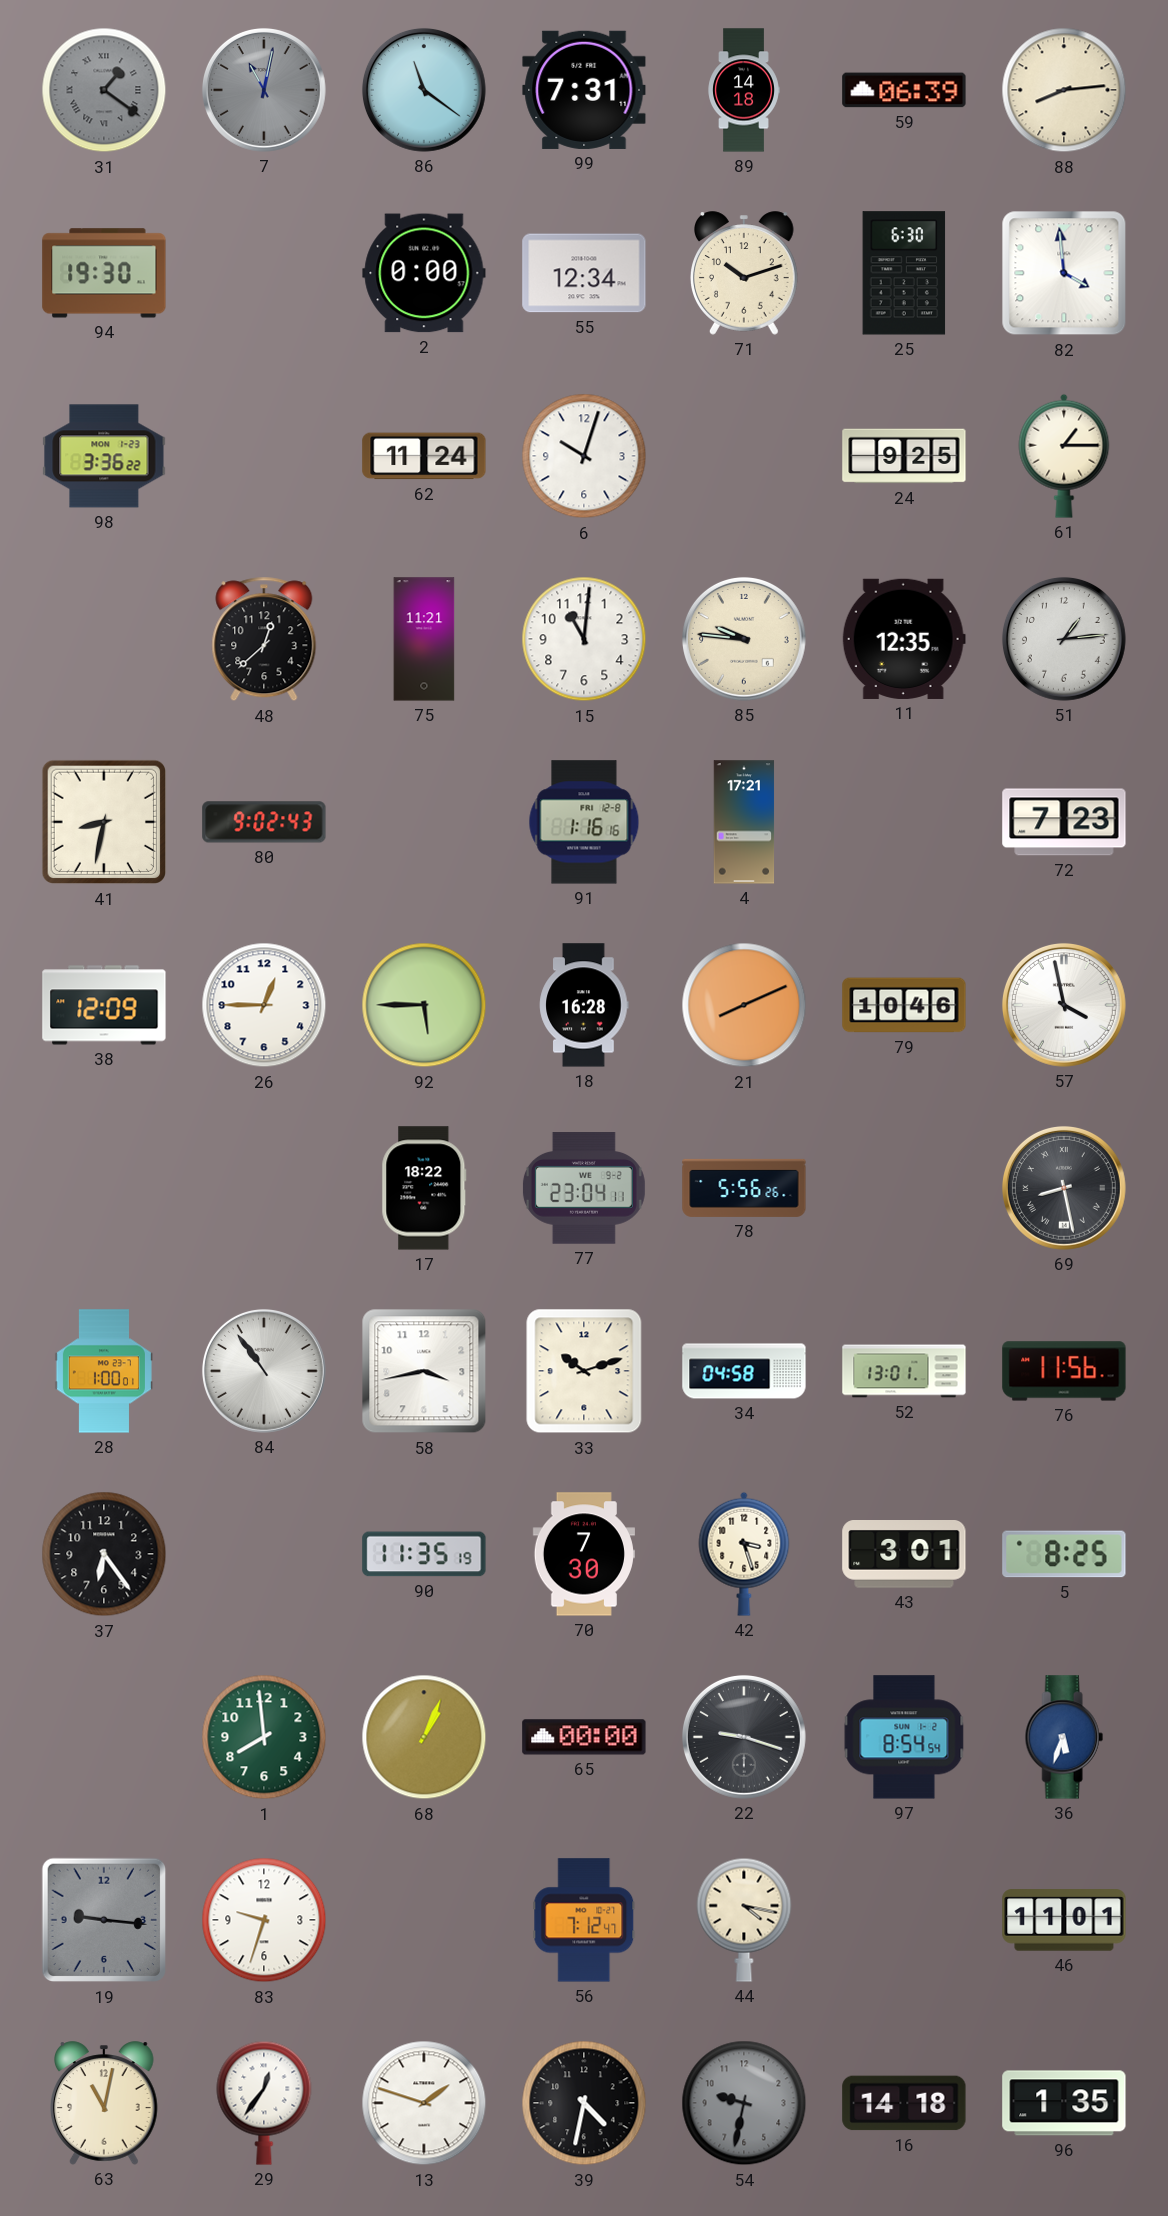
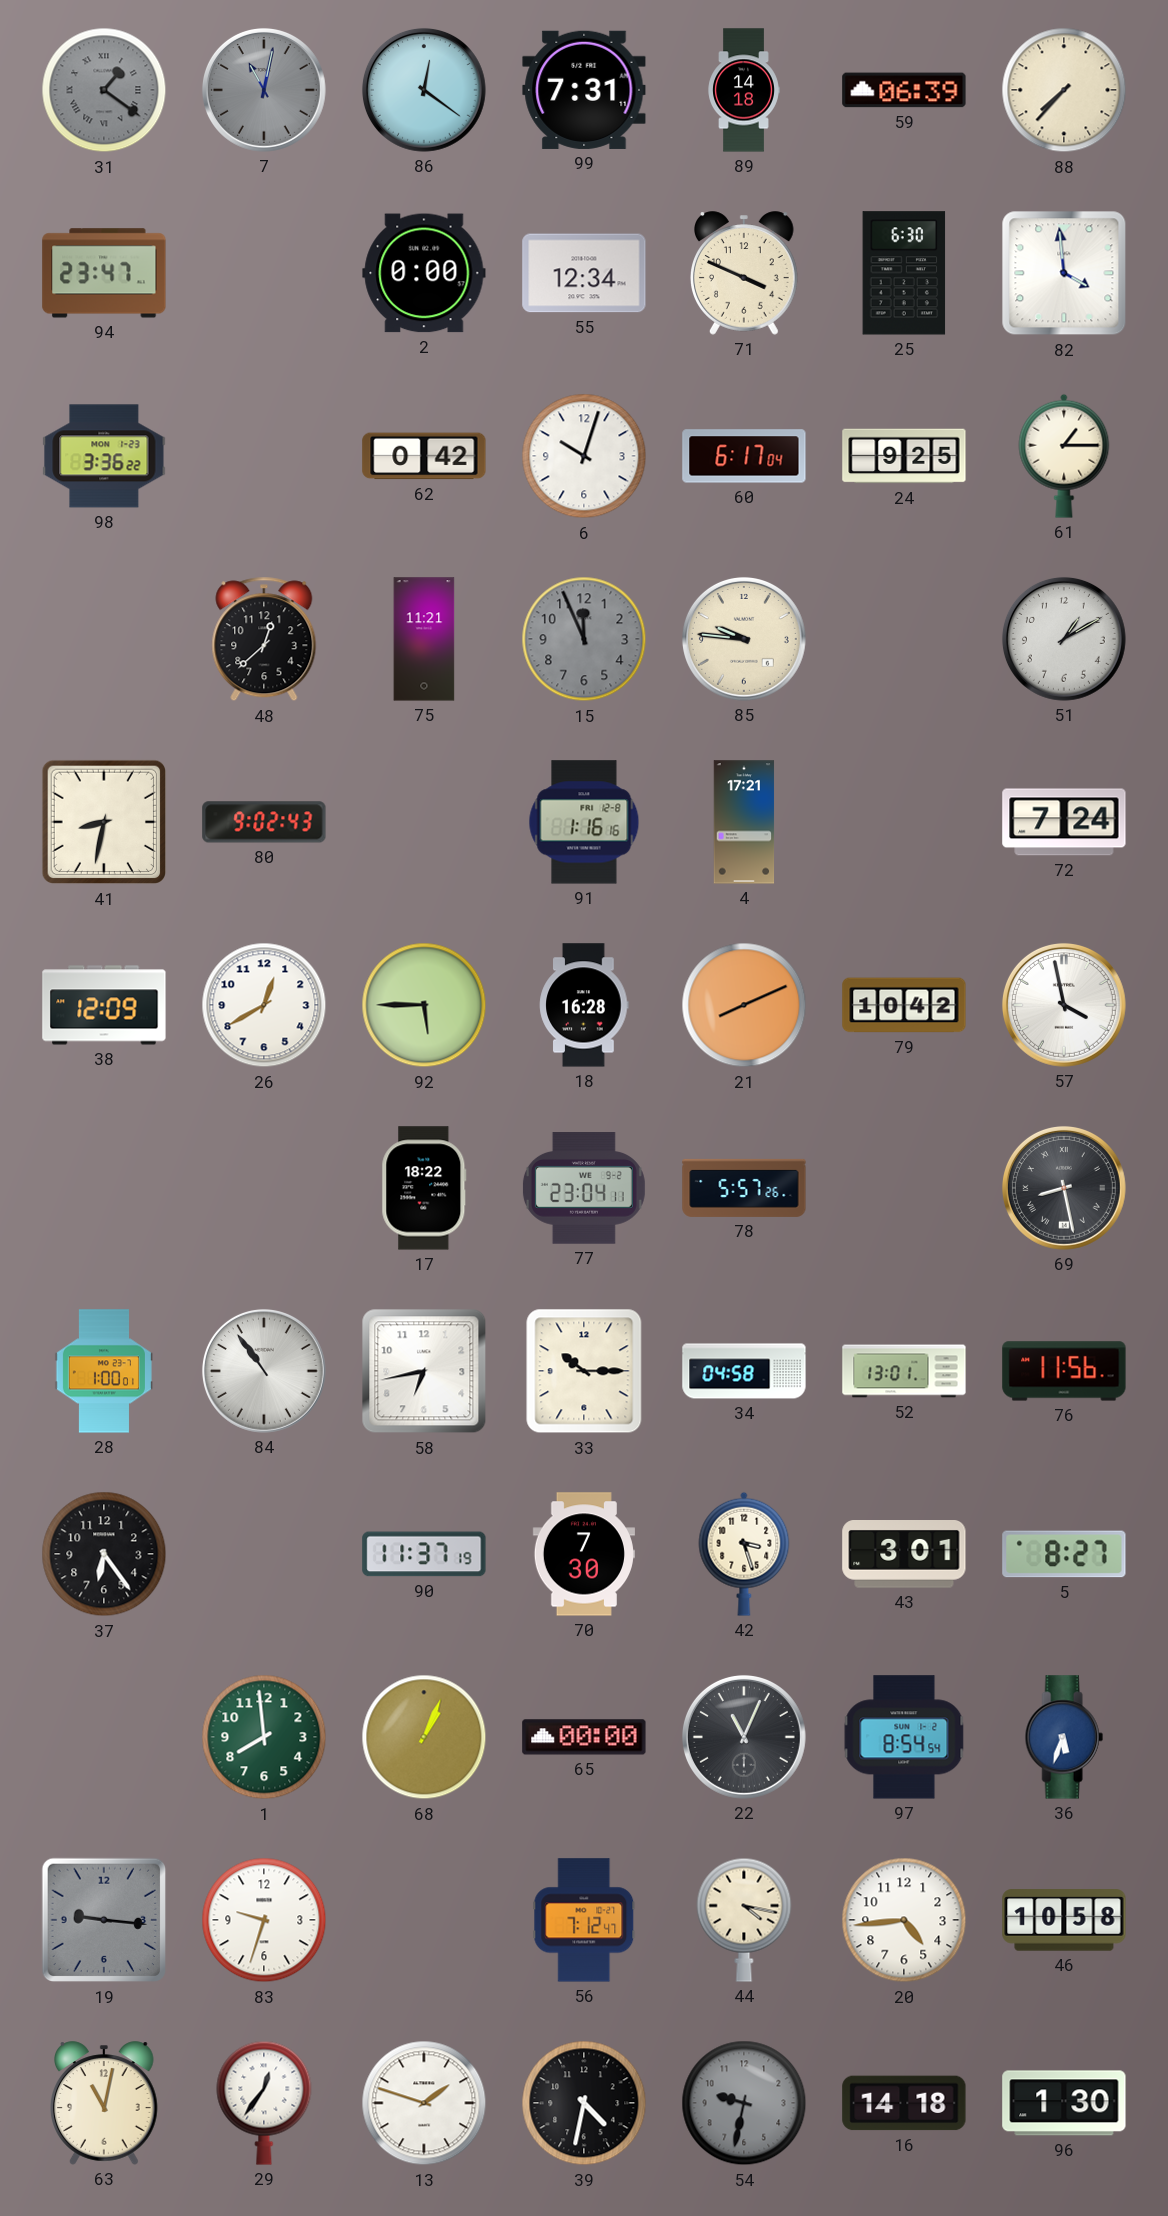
86: 11:21 -> 12:21
88: 8:14 -> 7:37
94: 19:30 -> 23:47
71: 10:12 -> 3:49
62: 11:24 -> 0:42
60: none -> 6:17
15: 11:01 -> 11:56
15 dial: white -> grey
11: 12:35 -> none
51: 1:14 -> 1:10
72: 7:23 -> 7:24
26: 12:45 -> 12:40
79: 10:46 -> 10:42
78: 5:56 -> 5:57
58: 3:43 -> 6:43
33: 10:12 -> 10:15
90: 11:35 -> 11:37
5: 8:25 -> 8:27
22: 9:18 -> 11:04
20: none -> 4:44
46: 11:01 -> 10:58
96: 1:35 -> 1:30
